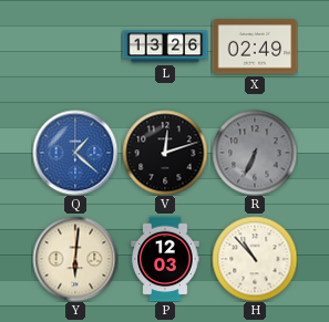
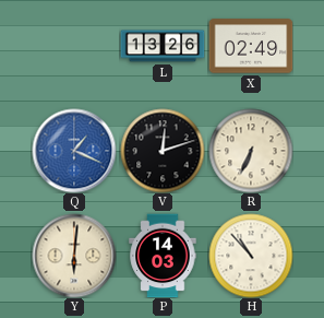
Q: 1:22 -> 1:19
R dial: grey -> cream
P: 12:03 -> 14:03
